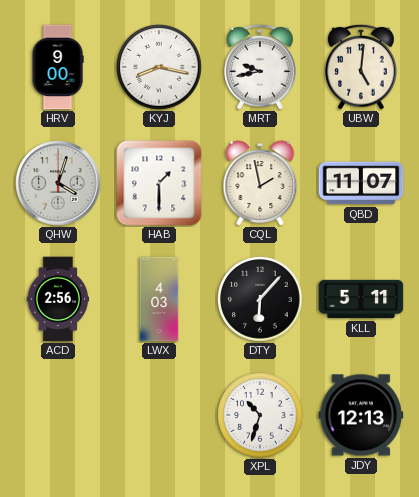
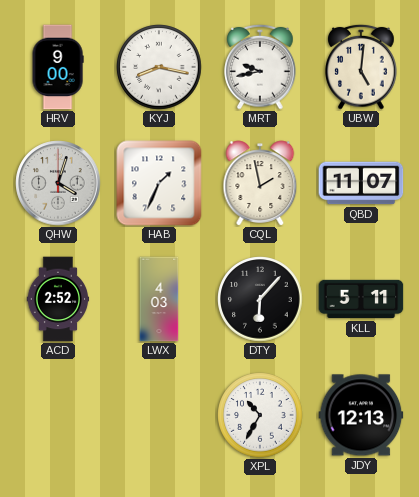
HAB: 1:30 -> 1:34
ACD: 2:56 -> 2:52
XPL: 10:33 -> 10:35
